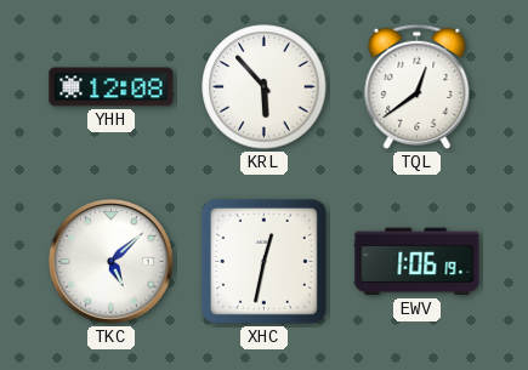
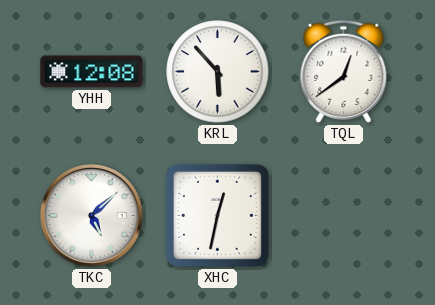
EWV: 1:06 -> none
